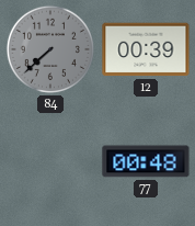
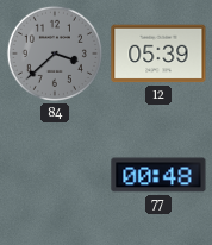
84: 7:38 -> 3:38
12: 00:39 -> 05:39
